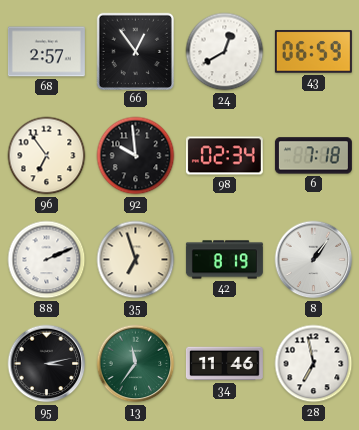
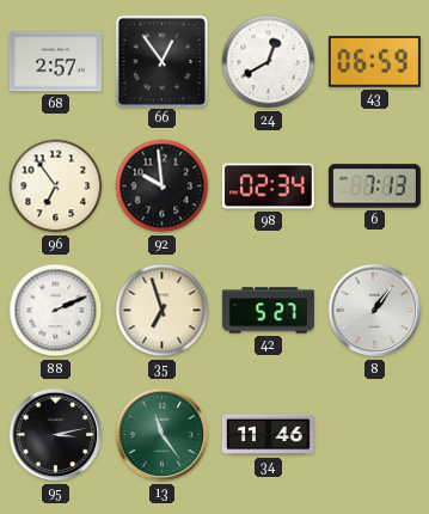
6: 7:18 -> 7:13
42: 8:19 -> 5:27
13: 11:36 -> 11:24
28: 6:58 -> none
